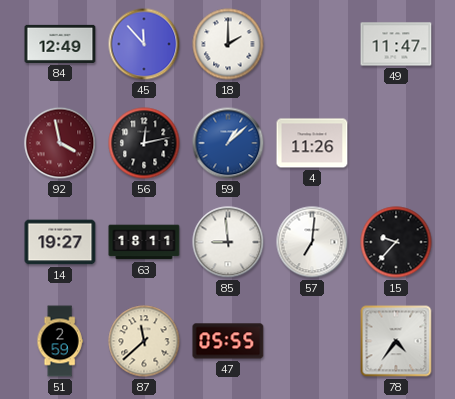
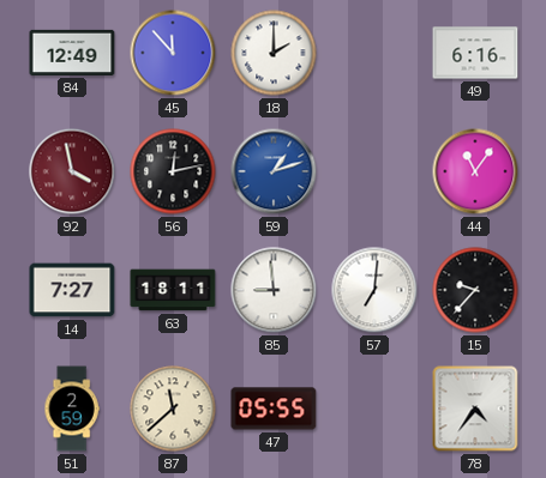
49: 11:47 -> 6:16
59: 1:08 -> 1:12
4: 11:26 -> none
44: none -> 11:06
14: 19:27 -> 7:27
